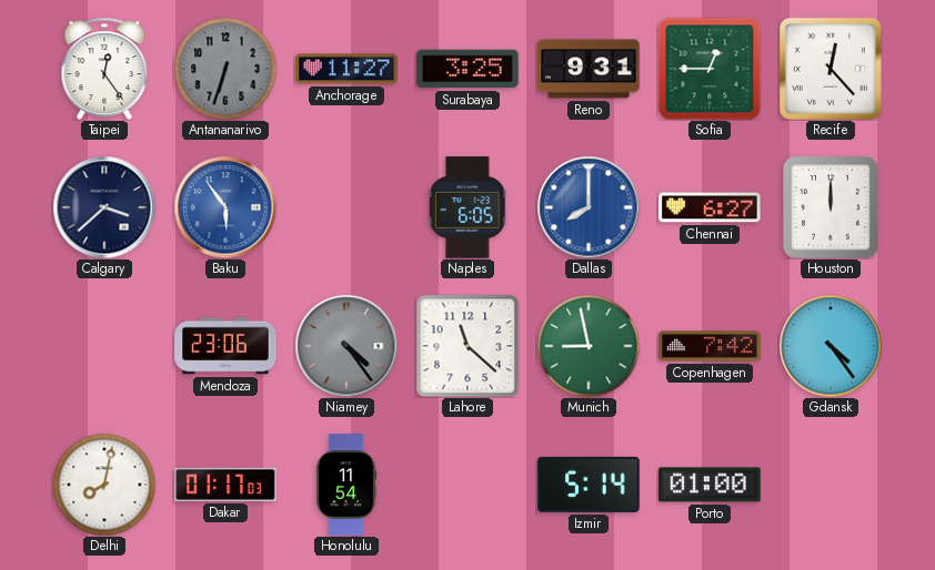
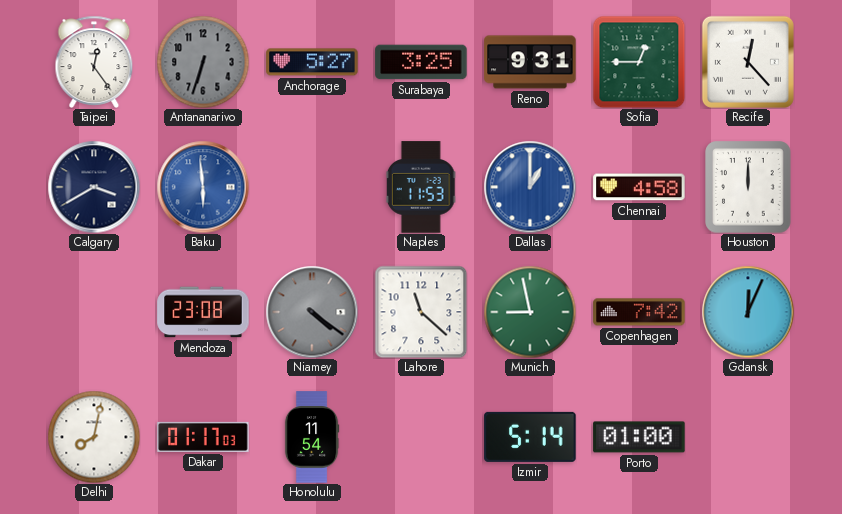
Anchorage: 11:27 -> 5:27
Calgary: 3:38 -> 3:40
Baku: 5:54 -> 5:59
Naples: 6:05 -> 11:53
Dallas: 8:00 -> 1:00
Chennai: 6:27 -> 4:58
Mendoza: 23:06 -> 23:08
Niamey: 4:24 -> 4:21
Gdansk: 4:24 -> 12:04
